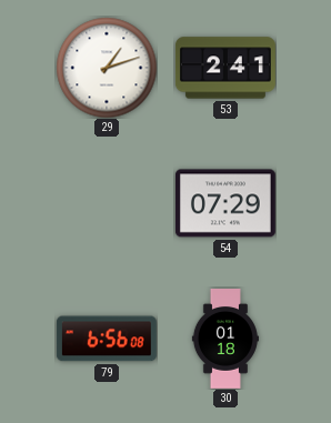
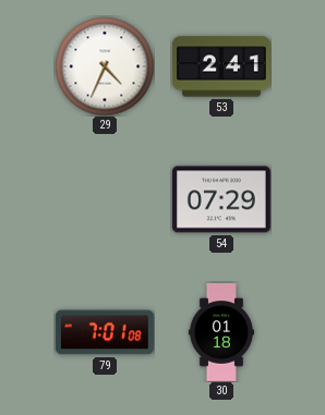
29: 1:12 -> 4:34
79: 6:56 -> 7:01
